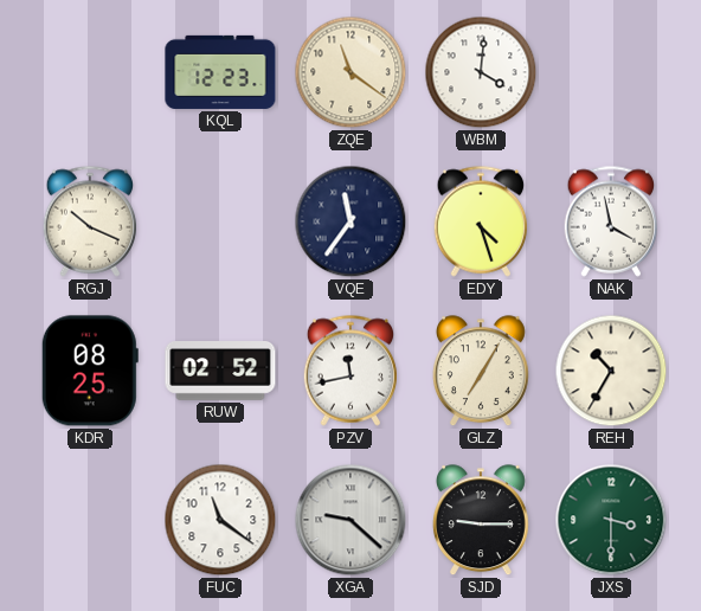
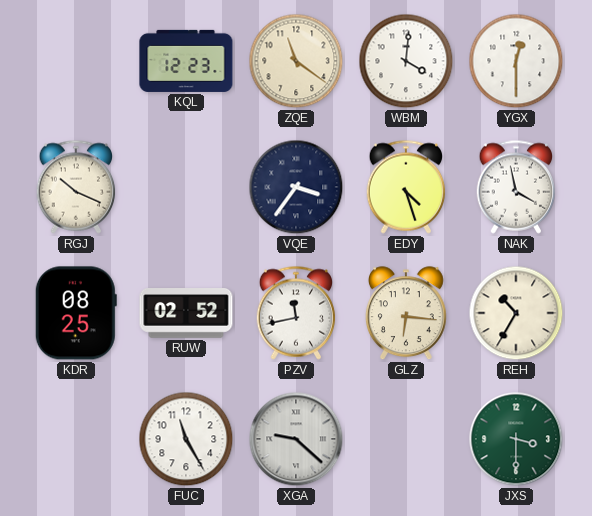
YGX: none -> 12:30
VQE: 11:36 -> 3:36
GLZ: 7:05 -> 6:16
FUC: 11:21 -> 11:25
SJD: 9:15 -> none
